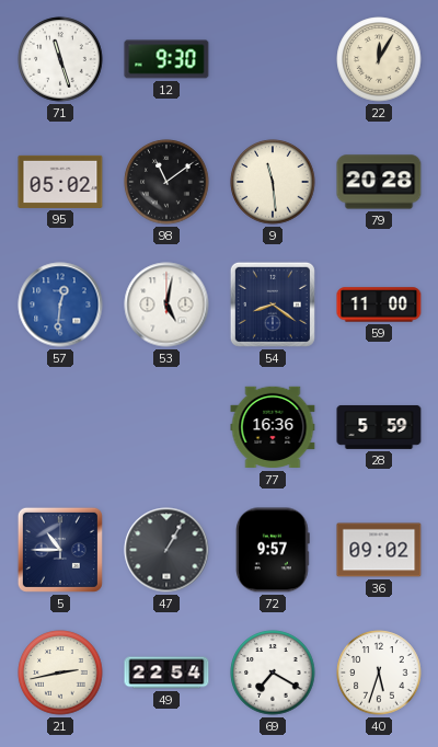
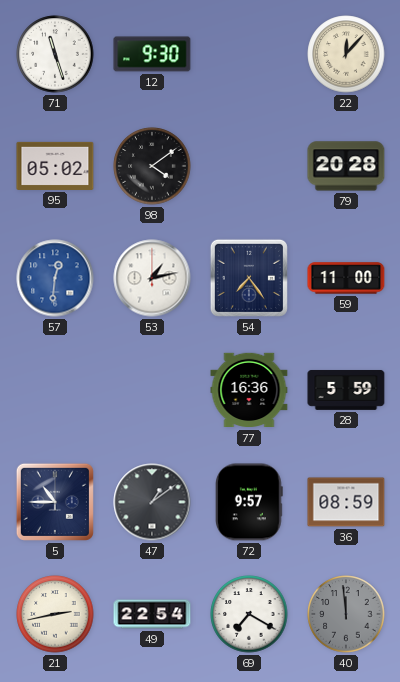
22: 12:05 -> 12:07
98: 11:09 -> 4:09
9: 11:29 -> none
53: 5:02 -> 1:13
54: 8:21 -> 7:24
47: 1:05 -> 1:09
36: 09:02 -> 08:59
40: 5:33 -> 11:59
40 dial: white -> grey
